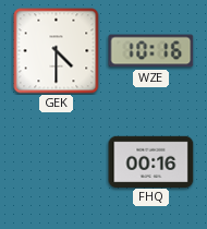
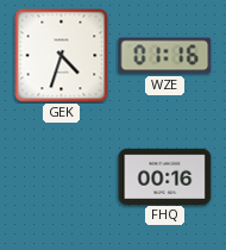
GEK: 4:30 -> 4:33
WZE: 10:16 -> 01:16
